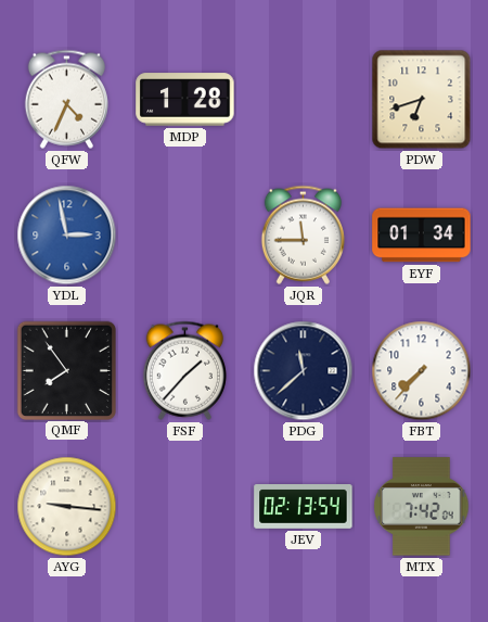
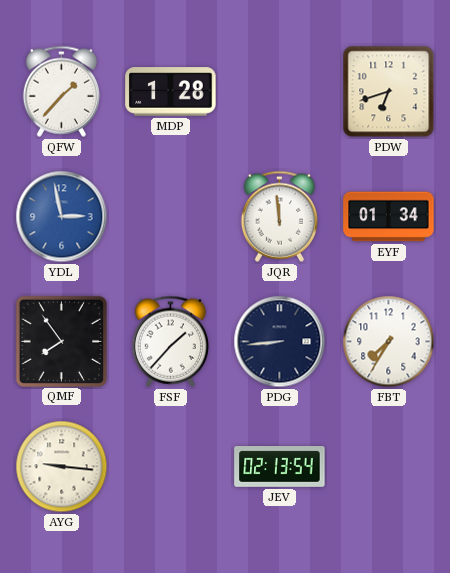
QFW: 4:34 -> 1:37
JQR: 11:45 -> 11:59
PDG: 11:38 -> 8:44
FBT: 7:37 -> 7:35
MTX: 7:42 -> none
